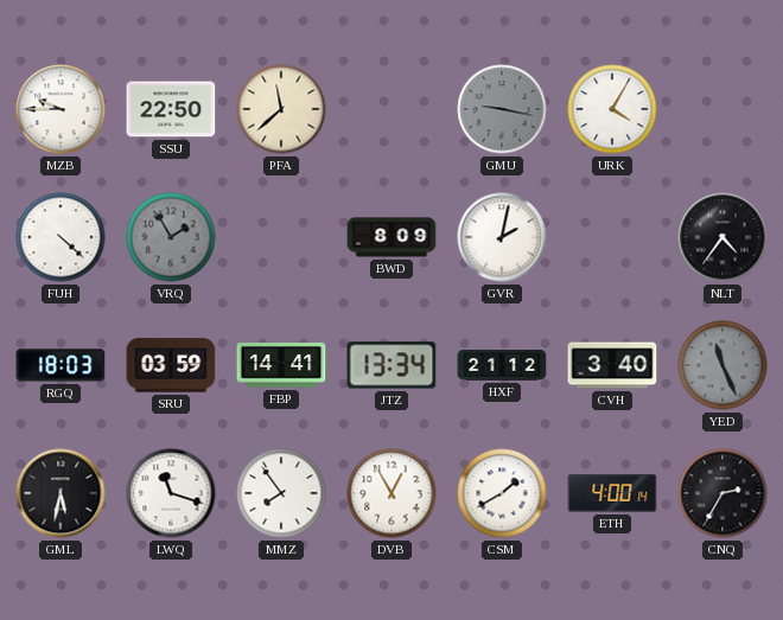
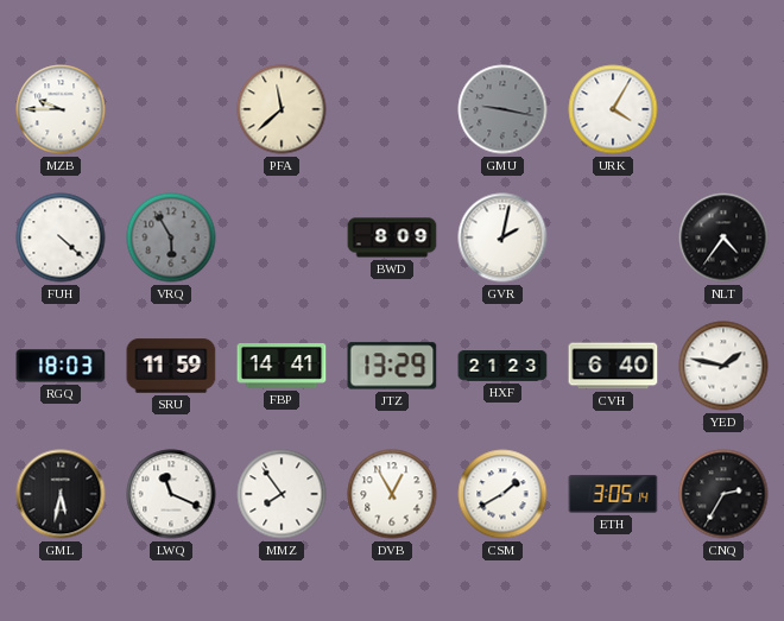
SSU: 22:50 -> none
VRQ: 1:55 -> 5:55
SRU: 03:59 -> 11:59
JTZ: 13:34 -> 13:29
HXF: 21:12 -> 21:23
CVH: 3:40 -> 6:40
YED: 11:26 -> 1:47
YED dial: grey -> white
LWQ: 11:18 -> 11:19
ETH: 4:00 -> 3:05
